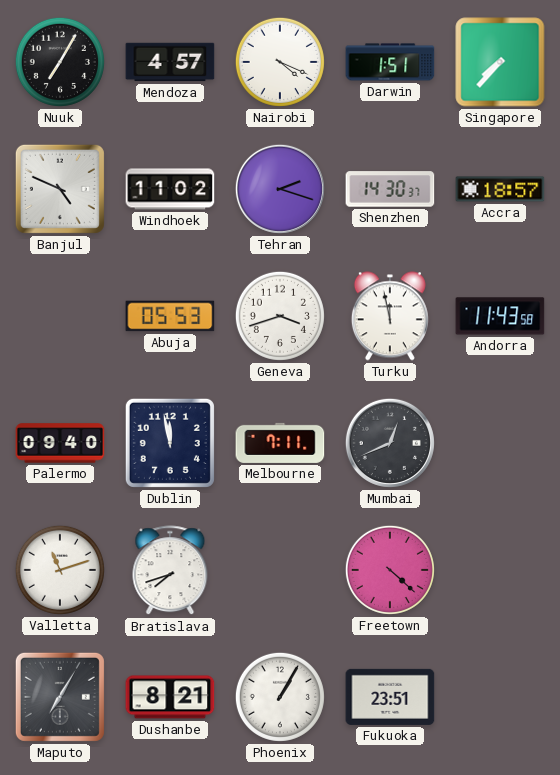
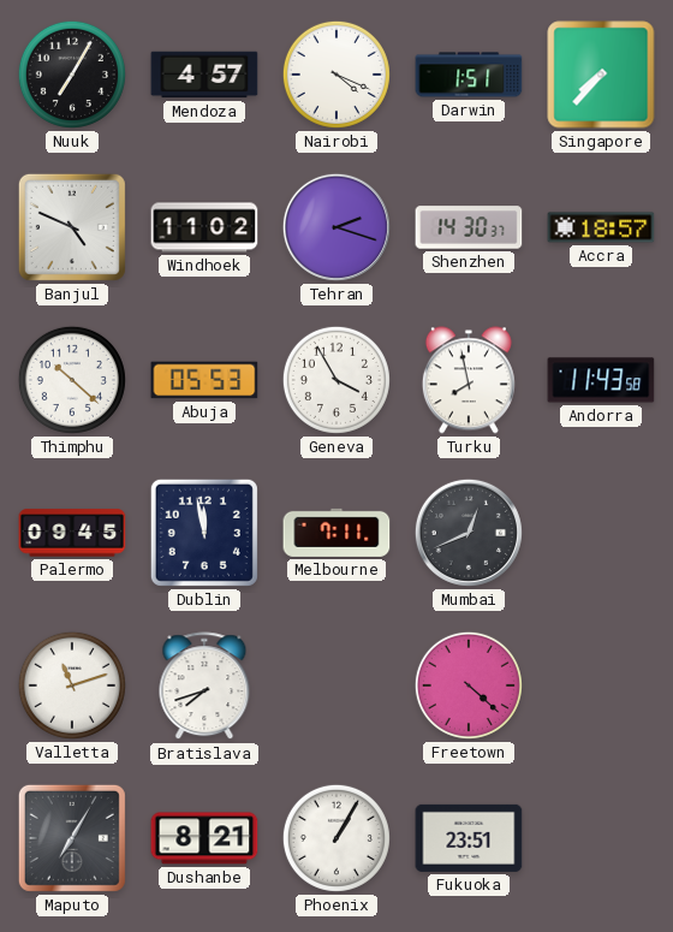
Thimphu: none -> 10:22
Geneva: 3:42 -> 3:55
Turku: 11:58 -> 7:58
Palermo: 09:40 -> 09:45
